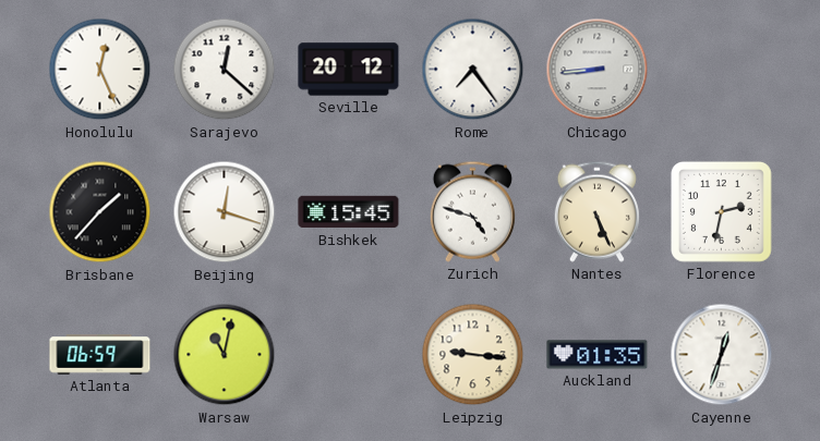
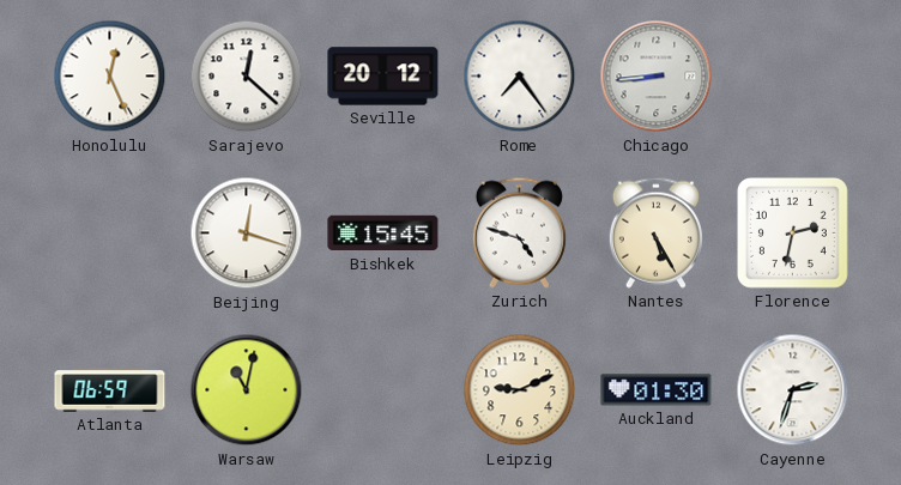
Brisbane: 1:37 -> none
Nantes: 5:26 -> 5:25
Leipzig: 9:16 -> 9:11
Auckland: 01:35 -> 01:30
Cayenne: 12:33 -> 2:33
